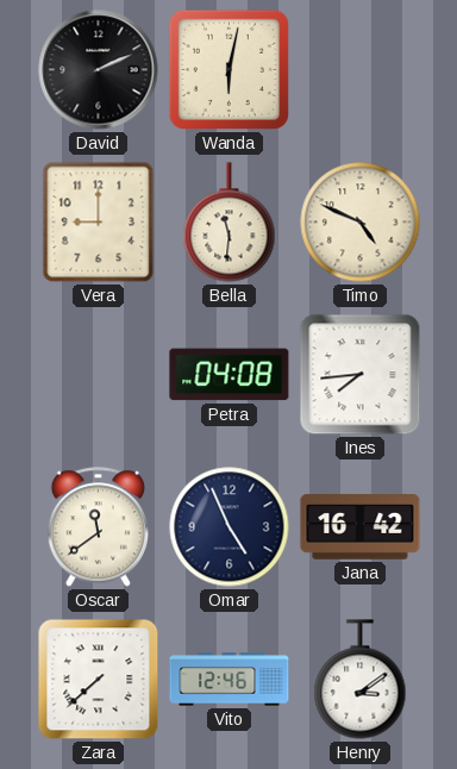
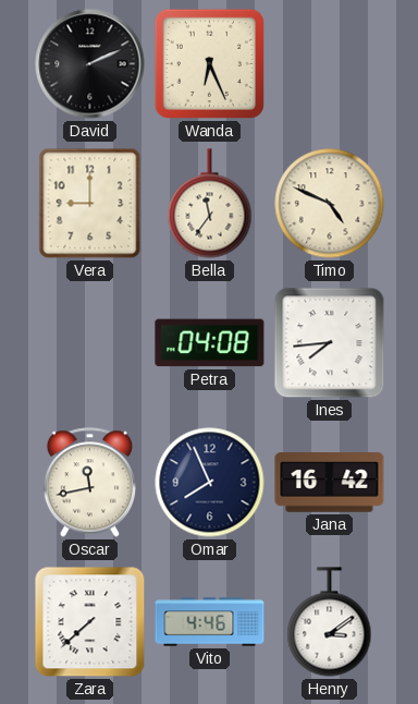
Wanda: 6:02 -> 6:26
Bella: 11:31 -> 11:36
Oscar: 11:39 -> 11:43
Omar: 4:56 -> 7:56
Vito: 12:46 -> 4:46
